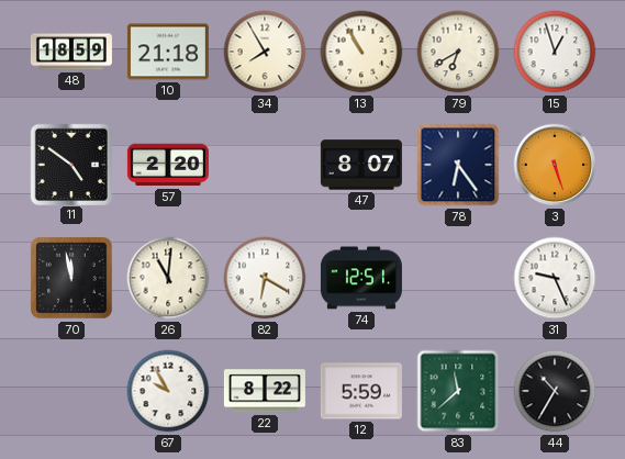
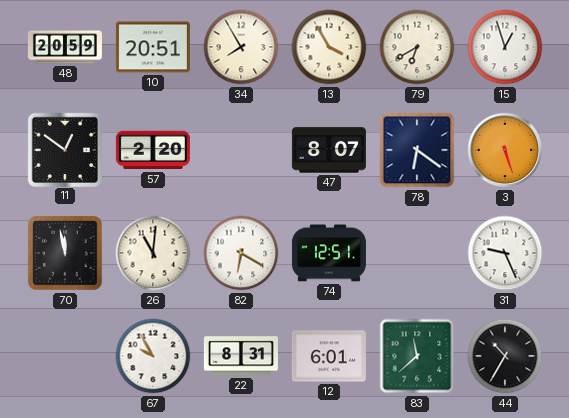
48: 18:59 -> 20:59
10: 21:18 -> 20:51
13: 10:55 -> 3:55
11: 4:51 -> 12:51
78: 6:24 -> 6:21
22: 8:22 -> 8:31
12: 5:59 -> 6:01
